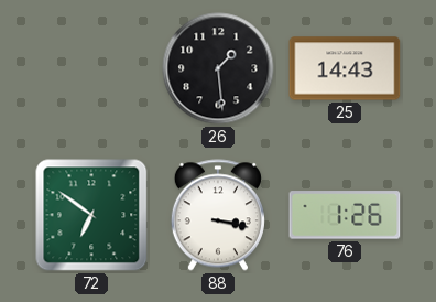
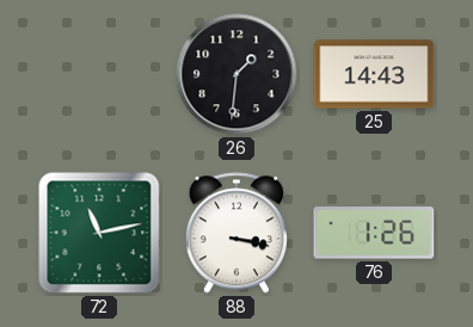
26: 1:29 -> 1:31
72: 6:51 -> 11:13
